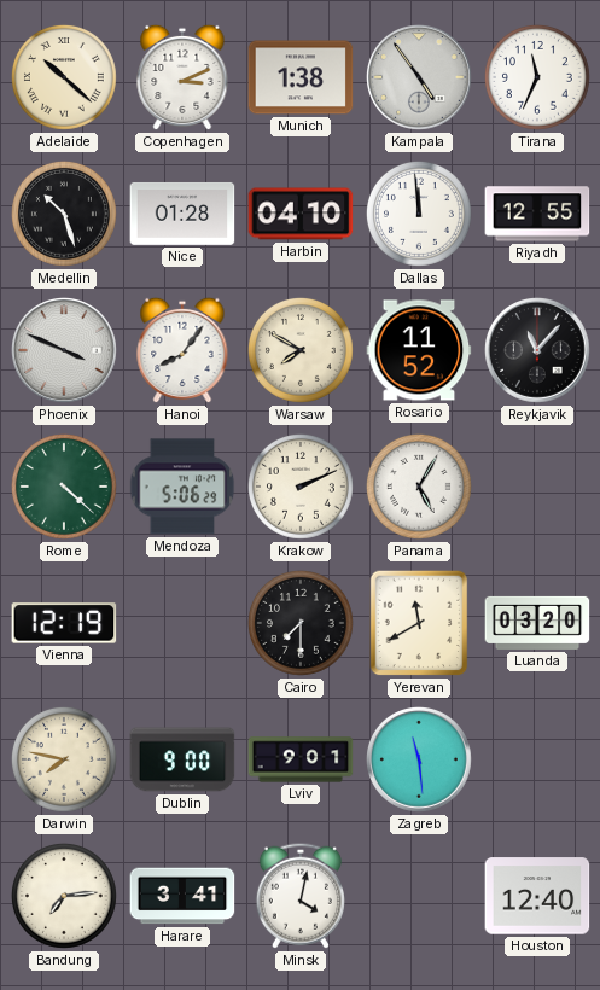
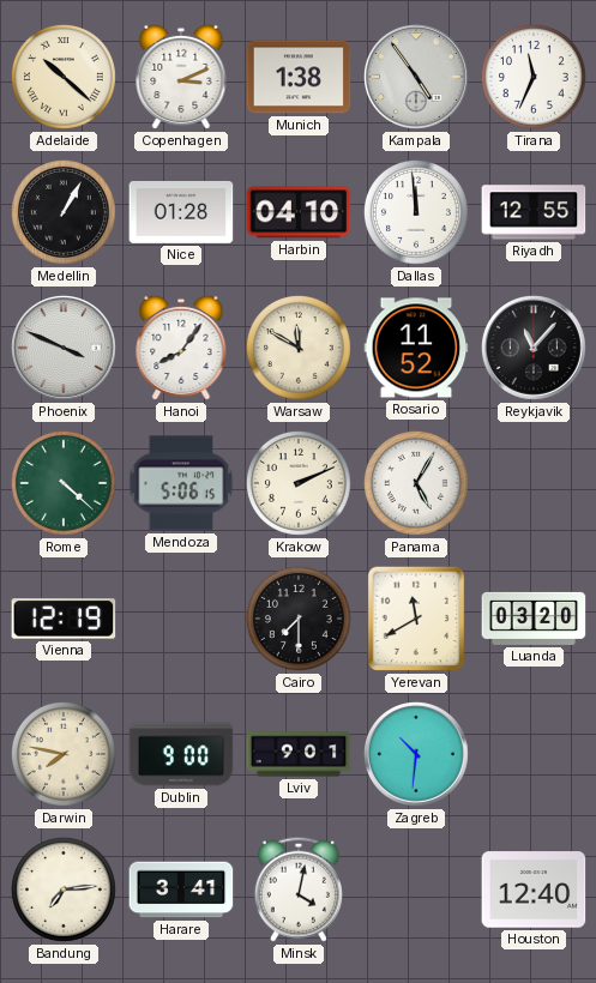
Medellin: 10:27 -> 1:05
Warsaw: 7:50 -> 11:50
Mendoza: 5:06:29 -> 5:06:15
Zagreb: 11:29 -> 10:31
